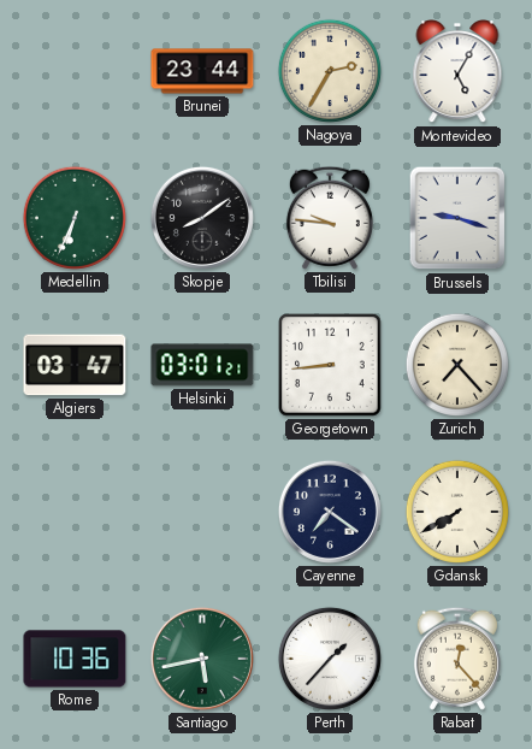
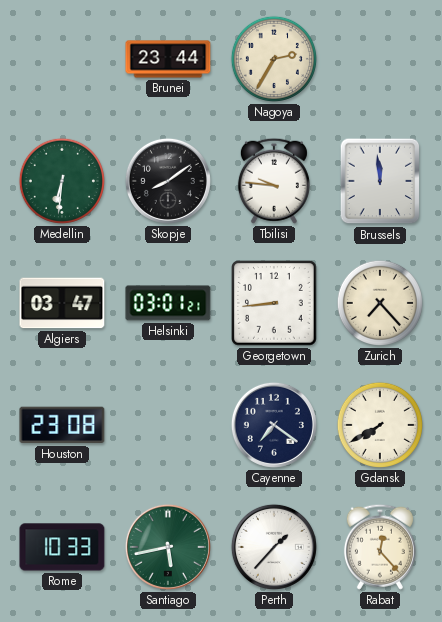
Montevideo: 5:05 -> none
Medellin: 6:34 -> 6:31
Brussels: 9:18 -> 11:59
Houston: none -> 23:08
Rome: 10:36 -> 10:33
